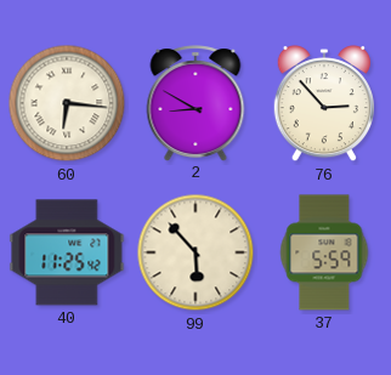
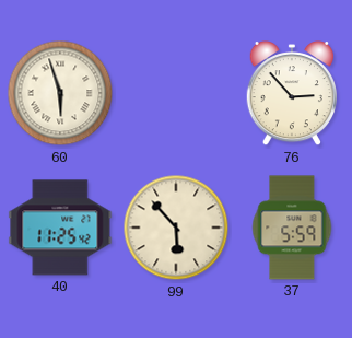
60: 6:16 -> 5:57
2: 8:50 -> none
